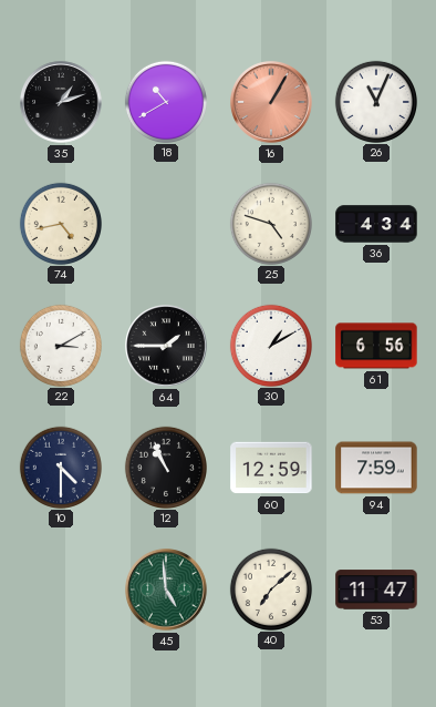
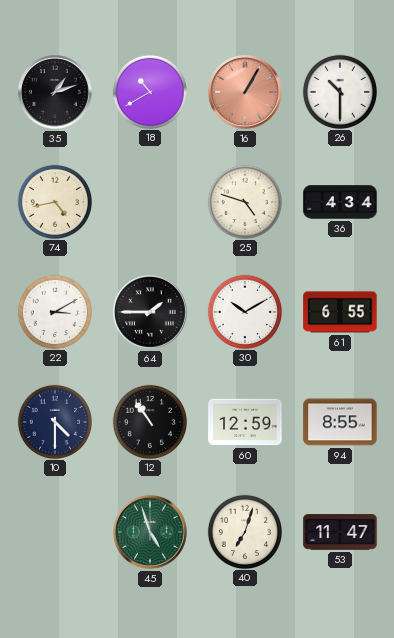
26: 11:04 -> 10:30
30: 1:10 -> 10:10
61: 6:56 -> 6:55
12: 10:56 -> 10:54
94: 7:59 -> 8:55
45: 4:59 -> 4:57
40: 7:08 -> 7:03
